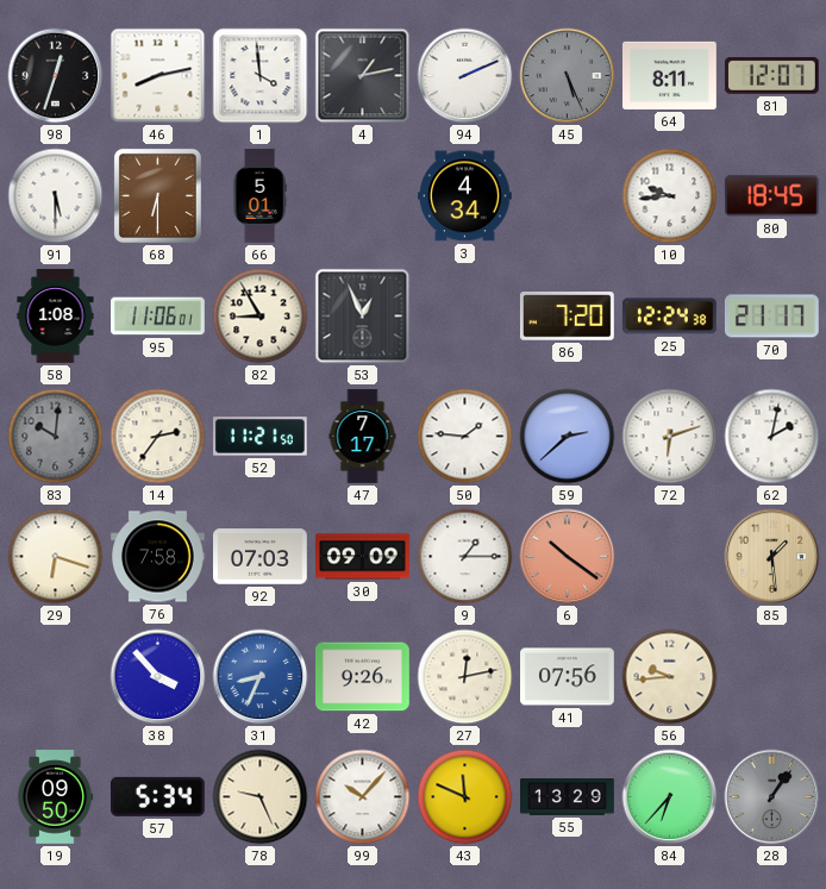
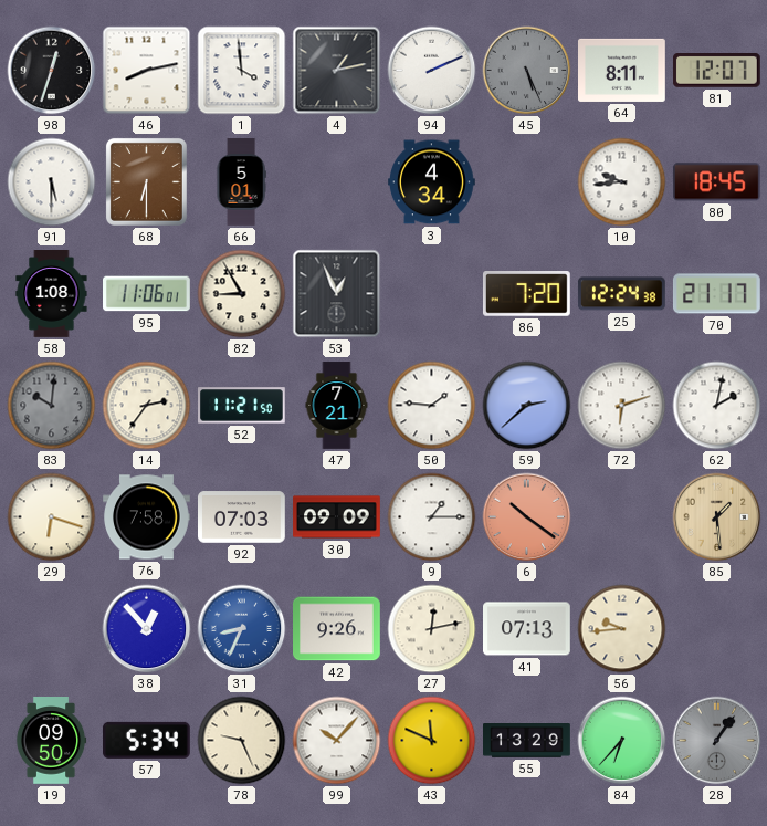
47: 7:17 -> 7:21
38: 3:53 -> 12:53
41: 07:56 -> 07:13
